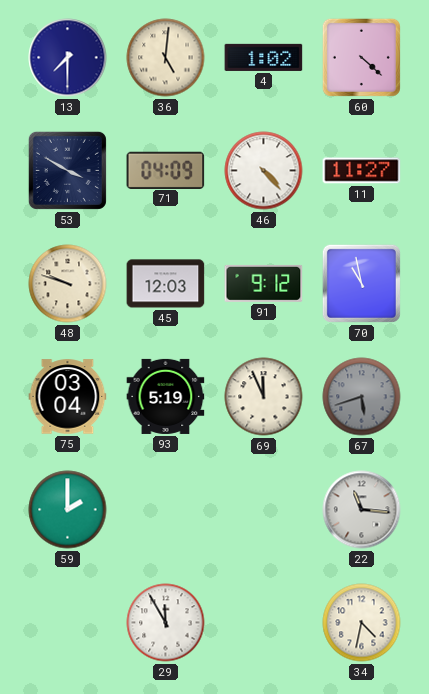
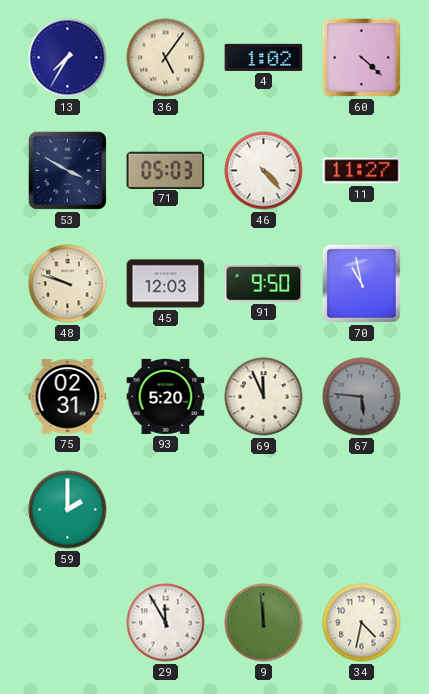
13: 7:30 -> 7:35
36: 5:01 -> 5:06
71: 04:09 -> 05:03
91: 9:12 -> 9:50
75: 03:04 -> 02:31
93: 5:19 -> 5:20
67: 5:42 -> 5:46
22: 11:16 -> none
9: none -> 11:59
